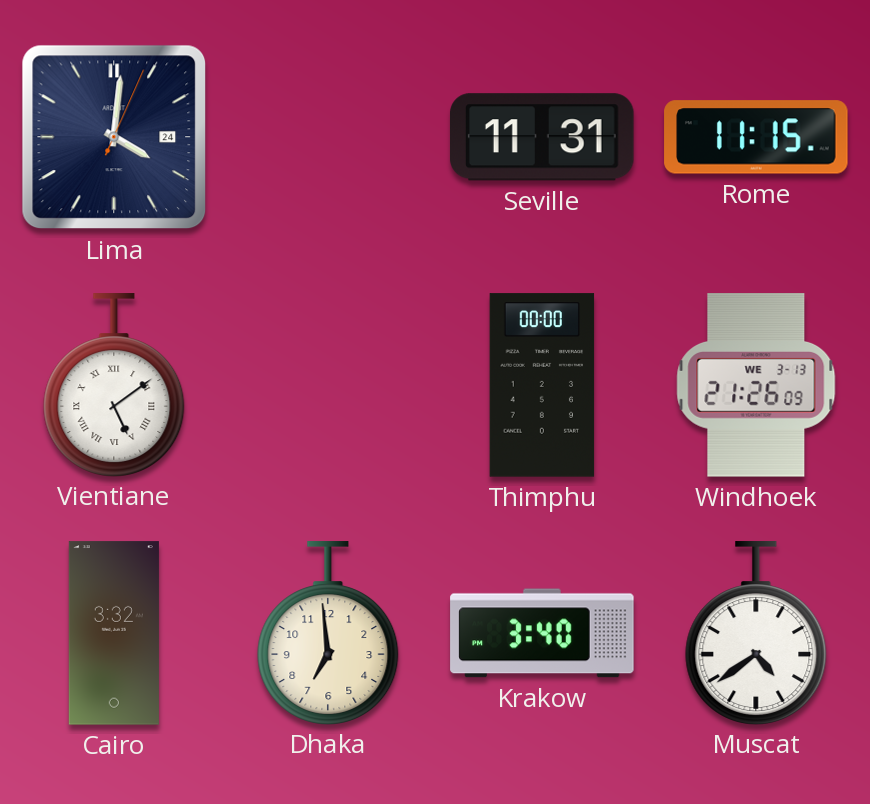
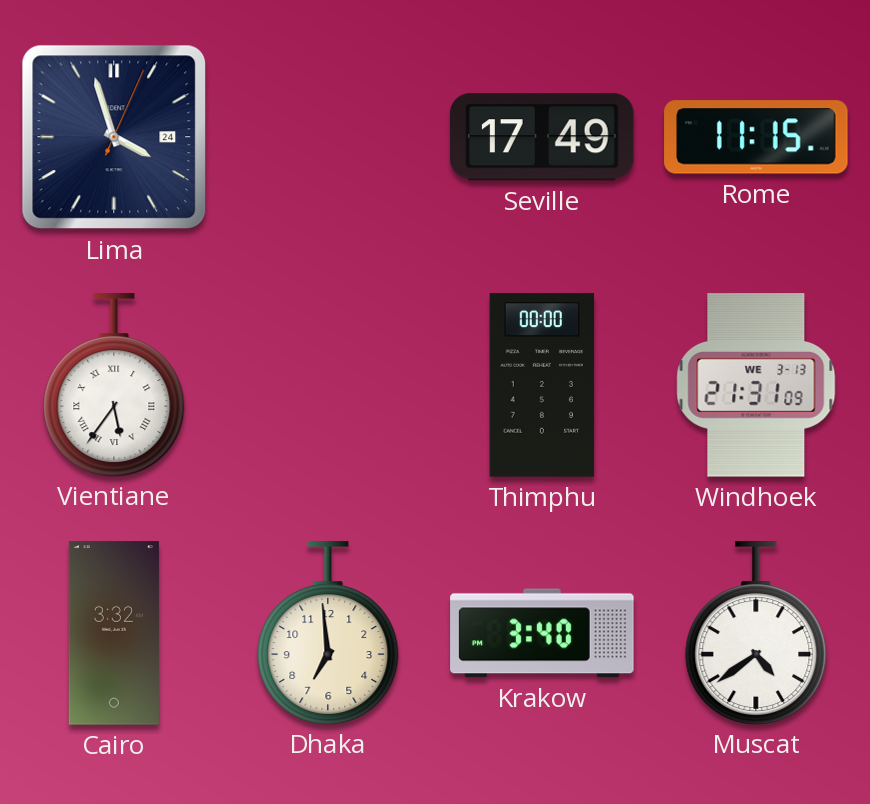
Lima: 4:01 -> 3:57
Seville: 11:31 -> 17:49
Vientiane: 5:09 -> 5:36
Windhoek: 21:26 -> 21:31
